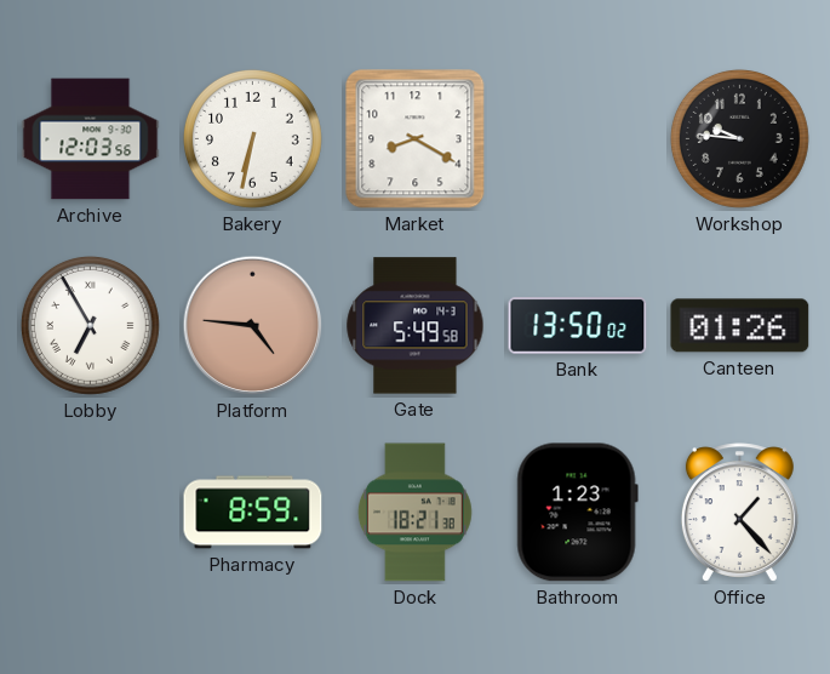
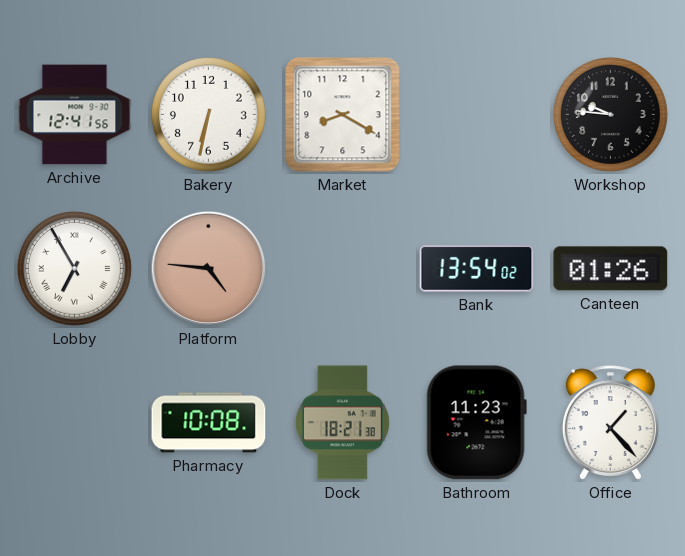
Archive: 12:03 -> 12:41
Gate: 5:49 -> none
Bank: 13:50 -> 13:54
Pharmacy: 8:59 -> 10:08
Bathroom: 1:23 -> 11:23
